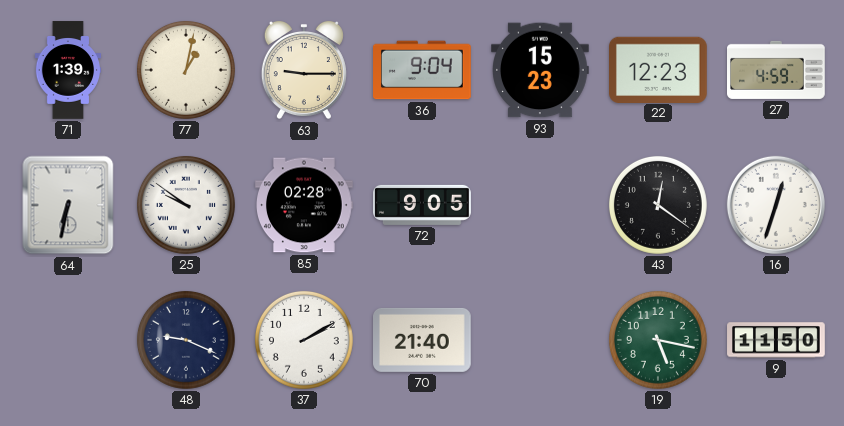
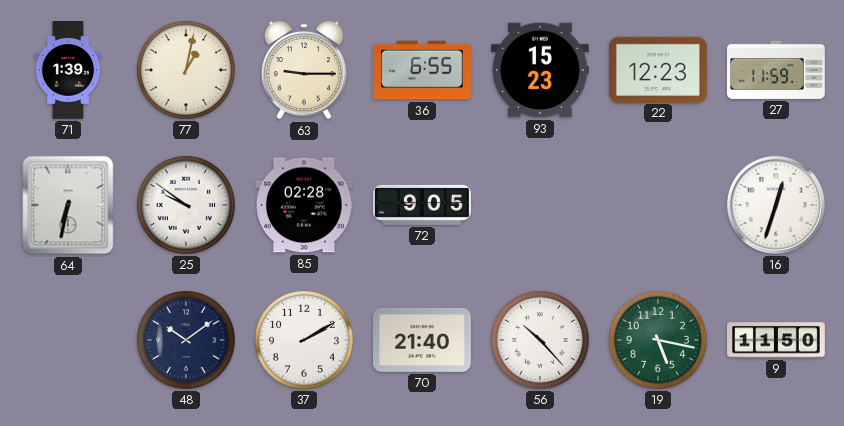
36: 9:04 -> 6:55
27: 4:59 -> 11:59
43: 12:21 -> none
48: 9:19 -> 10:09
56: none -> 10:23
